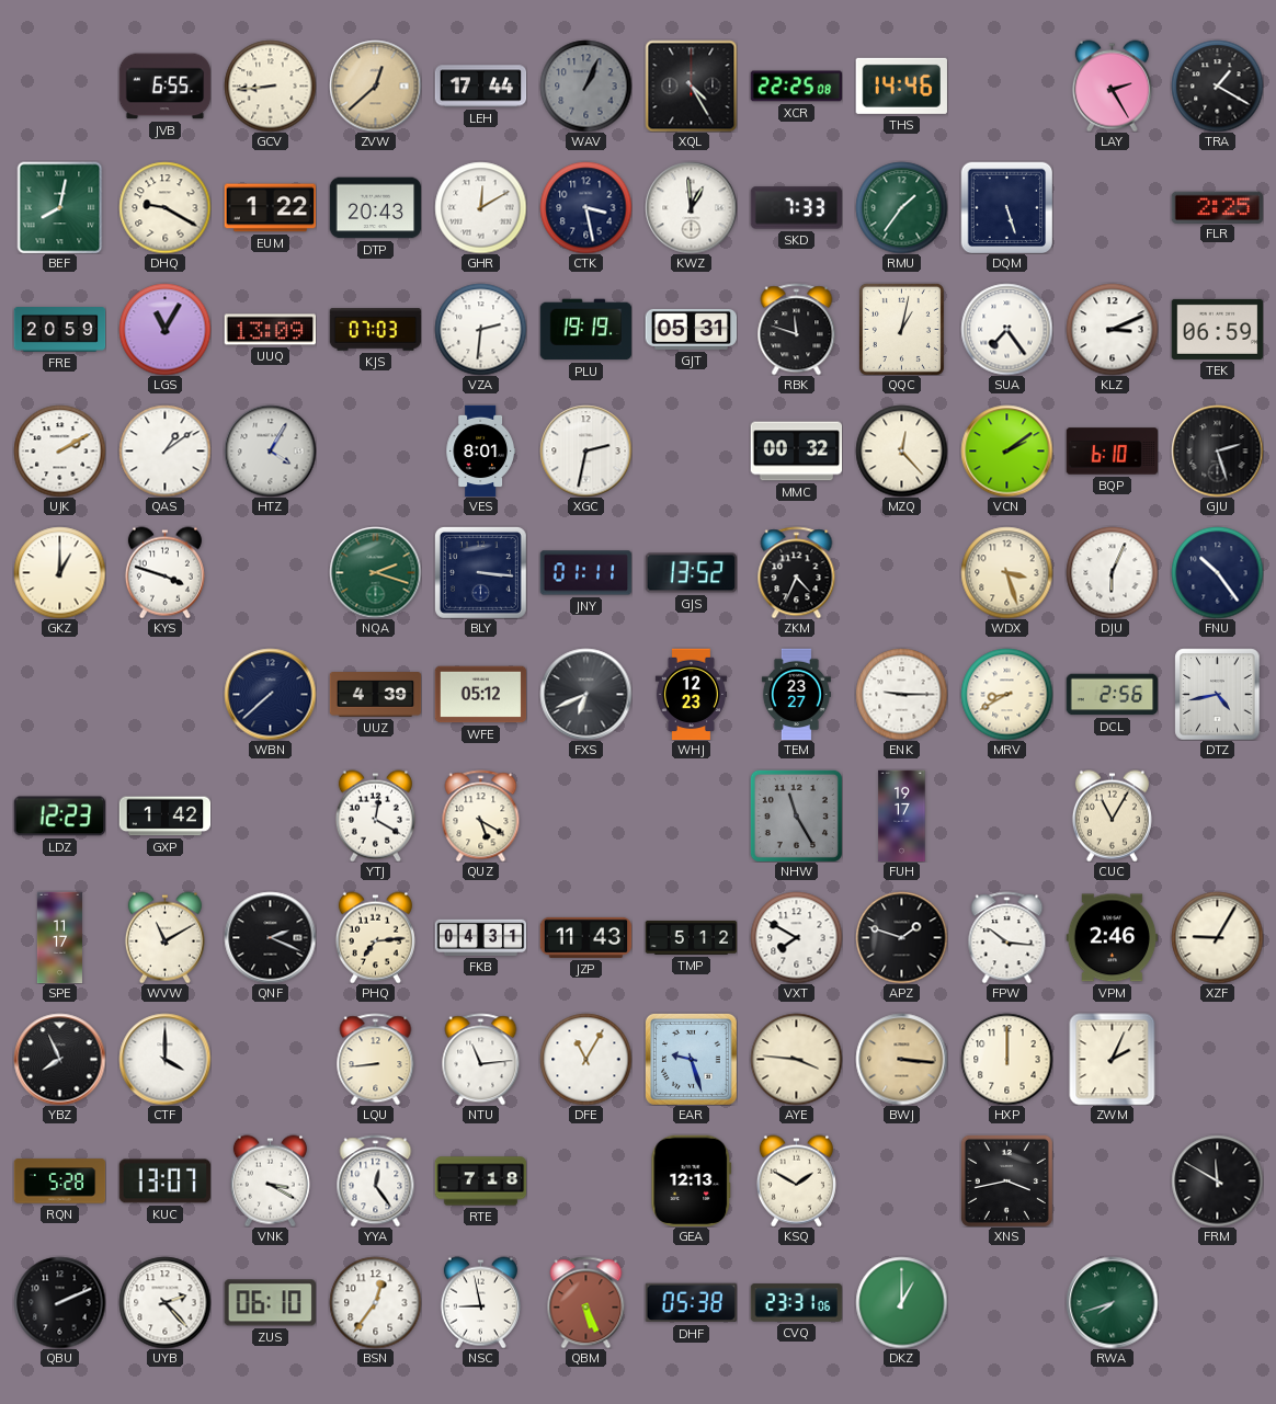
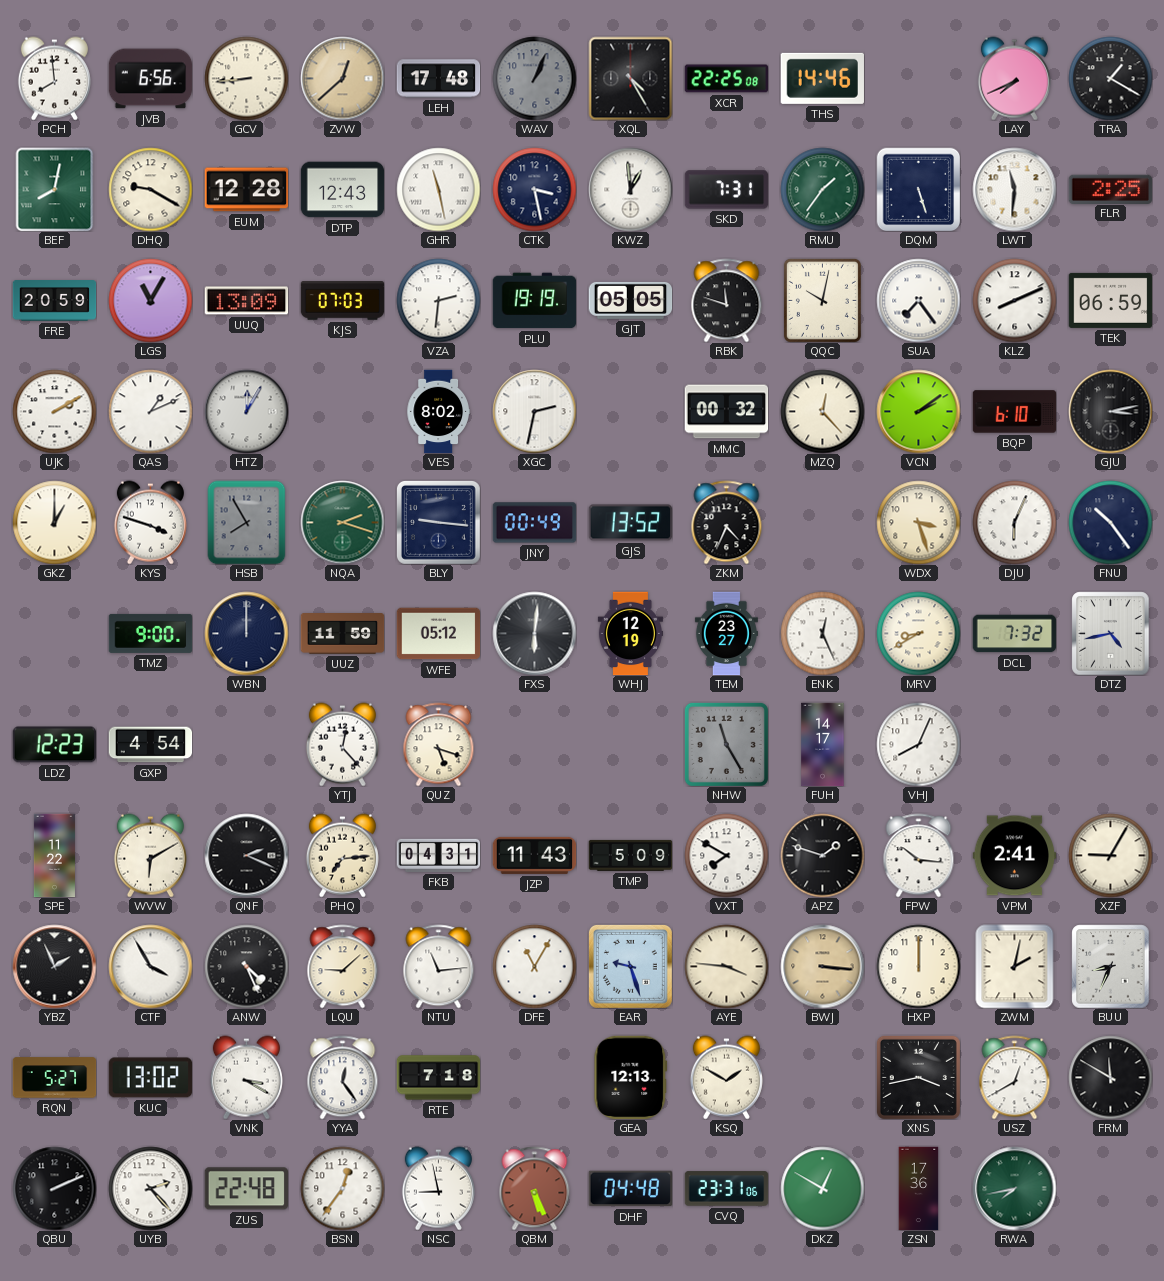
PCH: none -> 7:59
JVB: 6:55 -> 6:56
LEH: 17:44 -> 17:48
LAY: 2:25 -> 7:41
EUM: 1:22 -> 12:28
DTP: 20:43 -> 12:43
GHR: 12:10 -> 11:28
SKD: 7:33 -> 7:31
LWT: none -> 11:31
GJT: 05:31 -> 05:05
QQC: 1:02 -> 10:02
KLZ: 3:11 -> 8:11
QAS: 1:09 -> 1:11
HTZ: 4:05 -> 12:05
VES: 8:01 -> 8:02
GJU: 2:27 -> 3:13
HSB: none -> 7:55
BLY: 3:16 -> 9:16
JNY: 01:11 -> 00:49
TMZ: none -> 9:00
WBN: 7:38 -> 12:00
UUZ: 4:39 -> 11:59
FXS: 6:41 -> 6:01
WHJ: 12:23 -> 12:19
ENK: 9:15 -> 12:26
DCL: 2:56 -> 7:32
GXP: 1:42 -> 4:54
YTJ: 12:20 -> 12:23
QUZ: 5:20 -> 5:18
FUH: 19:17 -> 14:17
VHJ: none -> 8:04
CUC: 11:05 -> none
SPE: 11:17 -> 11:22
WVW: 11:10 -> 6:10
TMP: 5:12 -> 5:09
VPM: 2:46 -> 2:41
YBZ: 7:56 -> 1:56
CTF: 4:00 -> 3:55
ANW: none -> 4:26
LQU: 8:44 -> 9:08
ZWM: 2:04 -> 2:02
BUU: none -> 8:34
RQN: 5:28 -> 5:27
KUC: 13:07 -> 13:02
USZ: none -> 12:40
ZUS: 06:10 -> 22:48
DHF: 05:38 -> 04:48
DKZ: 1:00 -> 12:50
ZSN: none -> 17:36
RWA: 7:42 -> 7:43
